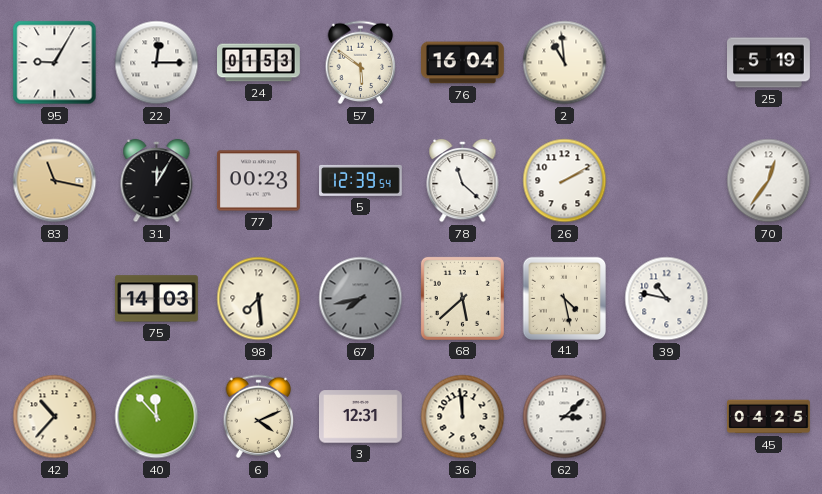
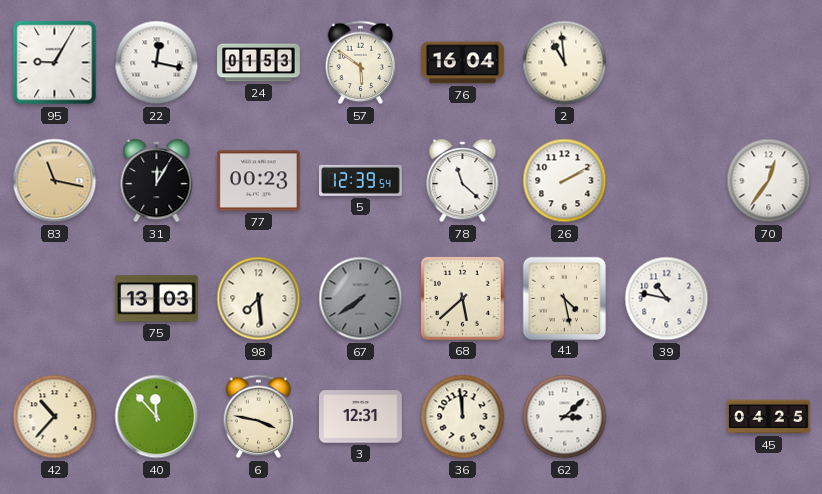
22: 12:15 -> 12:17
25: 5:19 -> none
75: 14:03 -> 13:03
67: 7:43 -> 7:39
6: 4:11 -> 3:47
